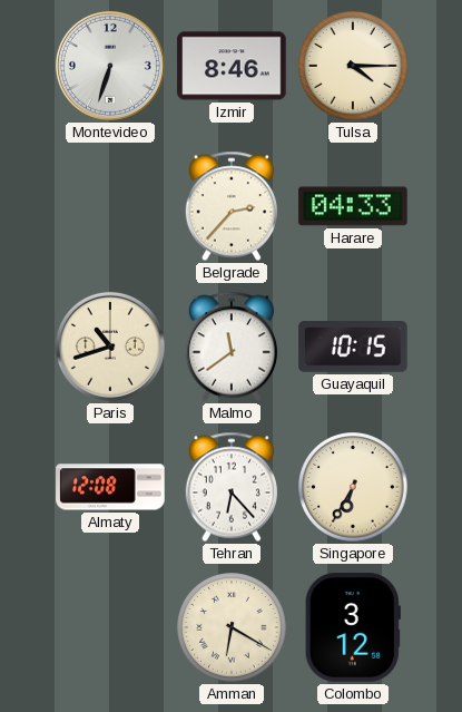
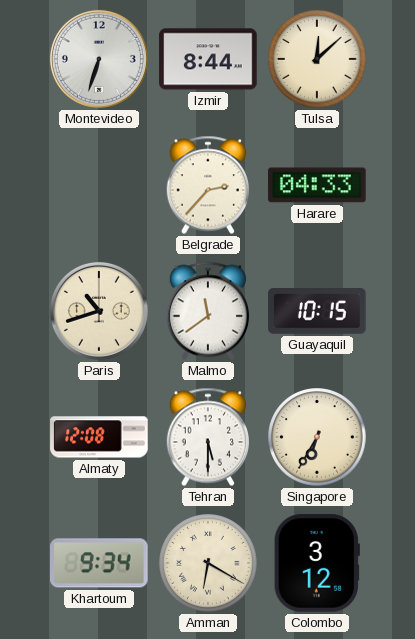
Izmir: 8:46 -> 8:44
Tulsa: 4:15 -> 12:08
Tehran: 6:23 -> 5:30
Khartoum: none -> 9:34
